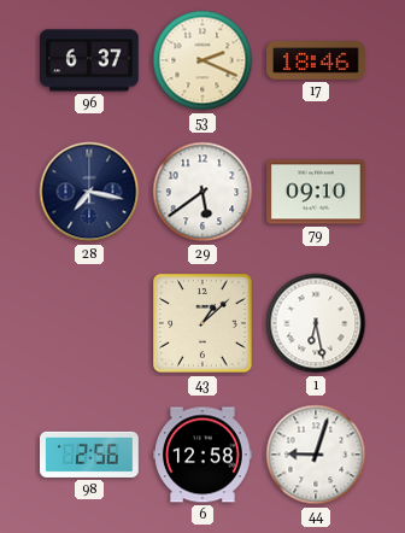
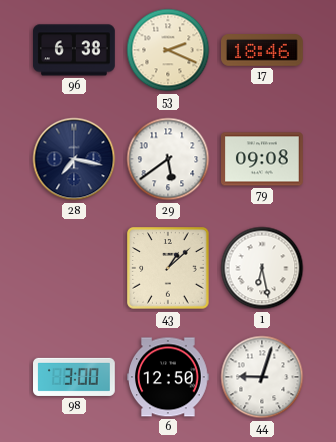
96: 6:37 -> 6:38
79: 09:10 -> 09:08
98: 2:56 -> 3:00
6: 12:58 -> 12:50
